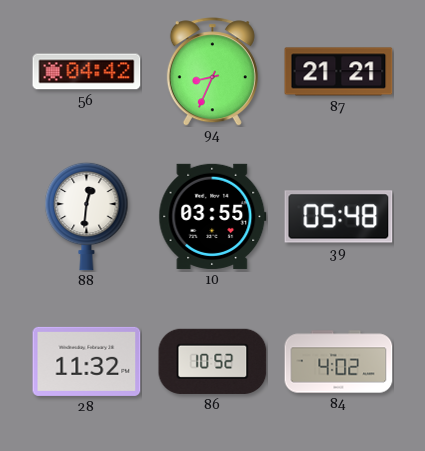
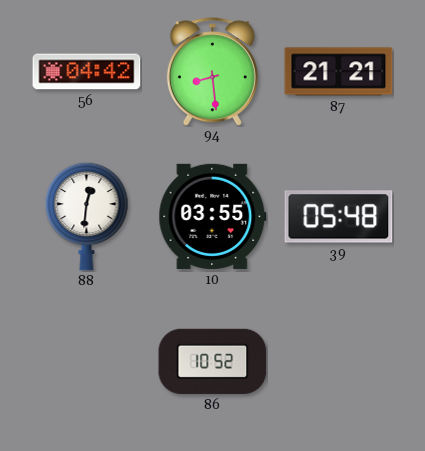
94: 8:34 -> 8:29
28: 11:32 -> none
84: 4:02 -> none
